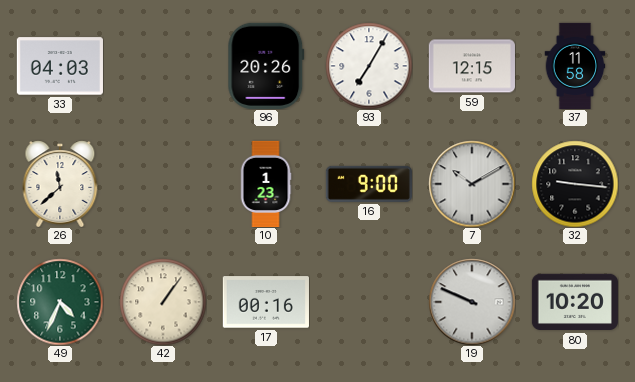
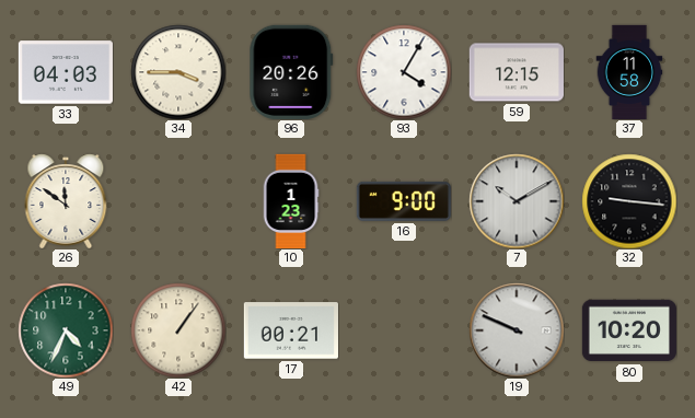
34: none -> 3:45
93: 7:05 -> 4:05
26: 11:38 -> 11:51
17: 00:16 -> 00:21
